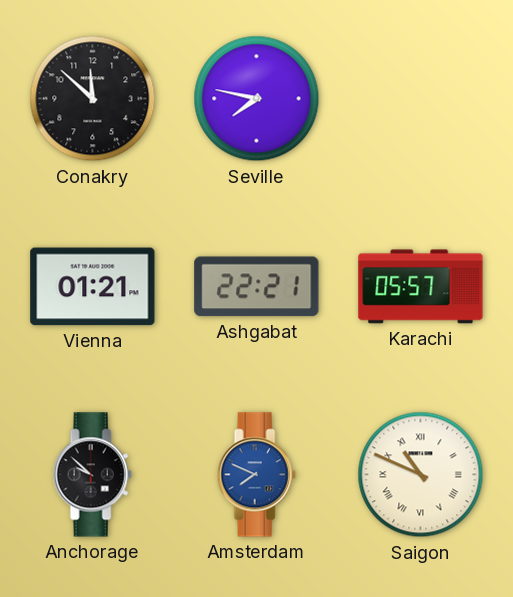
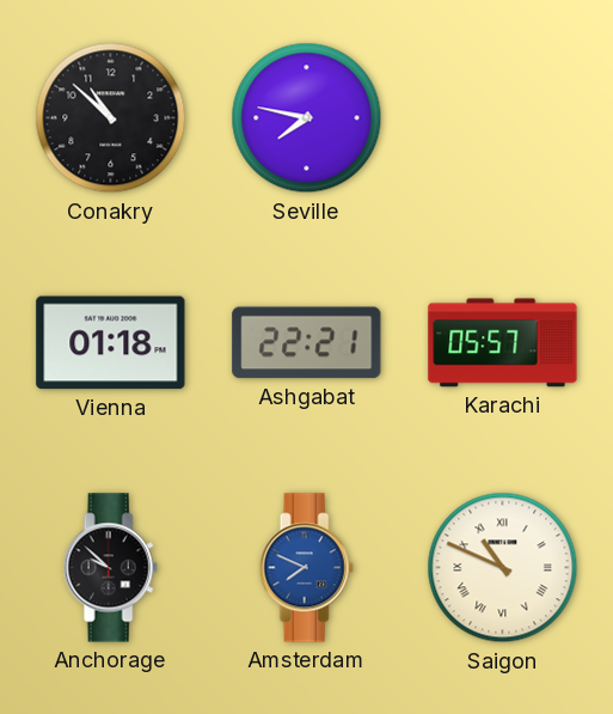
Conakry: 11:52 -> 10:52
Vienna: 01:21 -> 01:18
